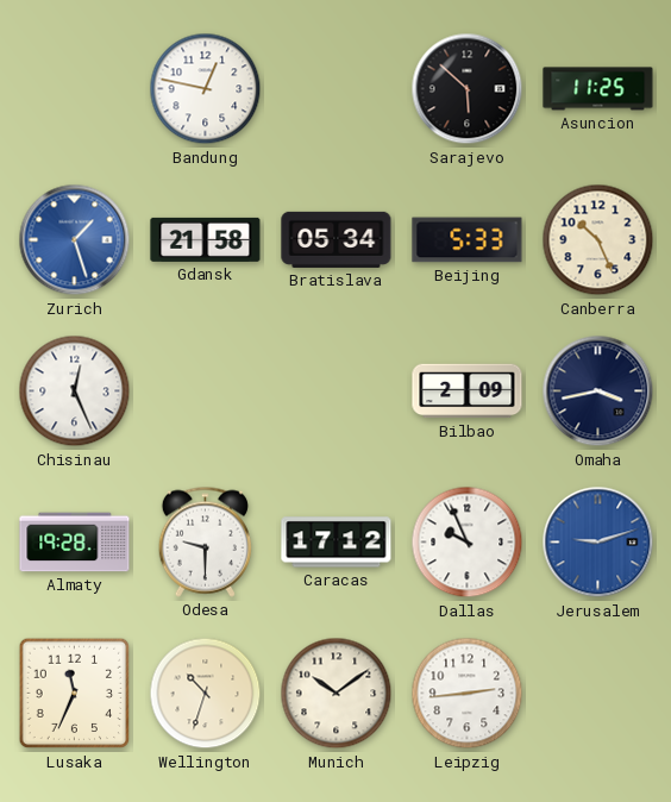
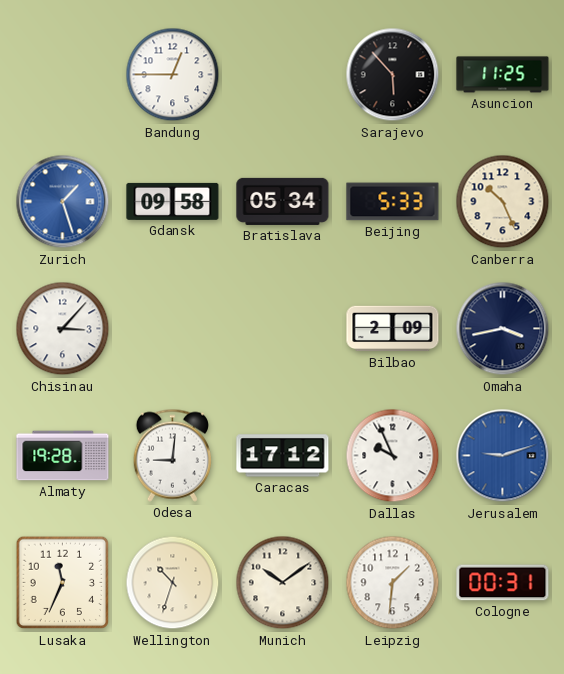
Bandung: 12:47 -> 12:45
Sarajevo: 5:52 -> 5:53
Gdansk: 21:58 -> 09:58
Chisinau: 12:26 -> 3:07
Odesa: 9:30 -> 9:01
Leipzig: 2:44 -> 1:31
Cologne: none -> 00:31
